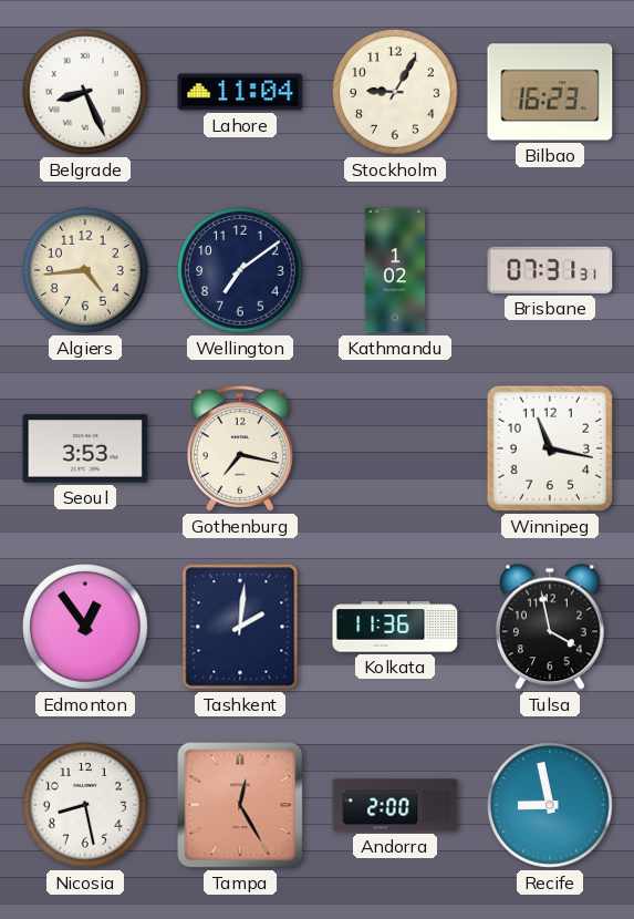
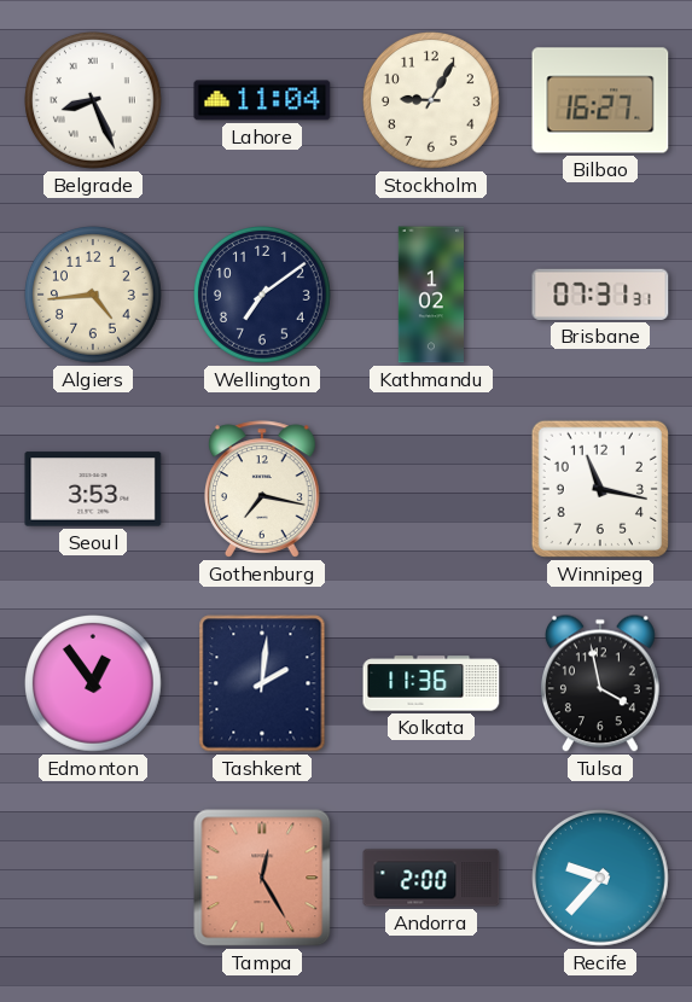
Bilbao: 16:23 -> 16:27
Nicosia: 8:28 -> none
Recife: 8:58 -> 9:37
